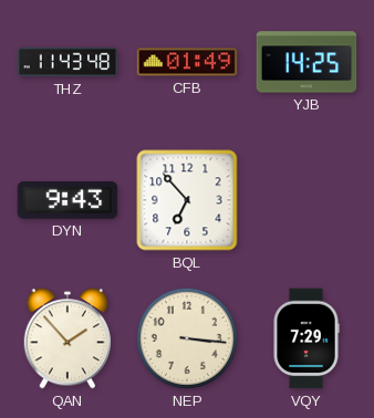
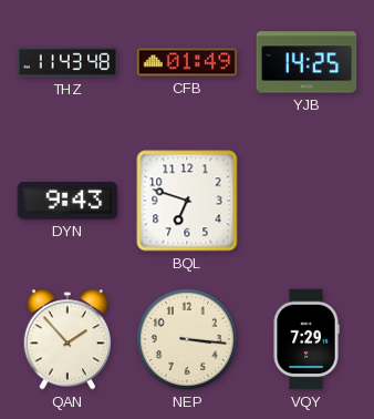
BQL: 6:53 -> 6:48
